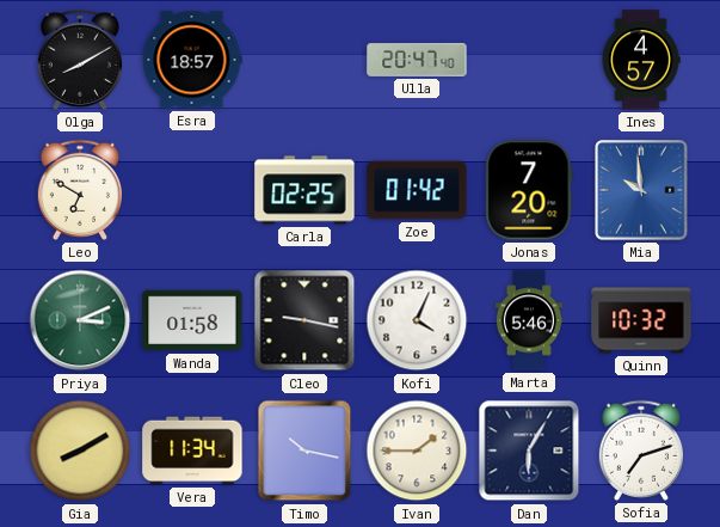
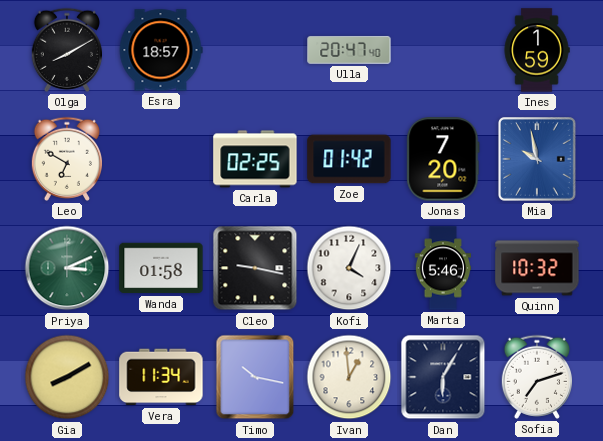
Ines: 4:57 -> 1:59
Mia: 9:59 -> 9:58
Ivan: 1:45 -> 12:59
